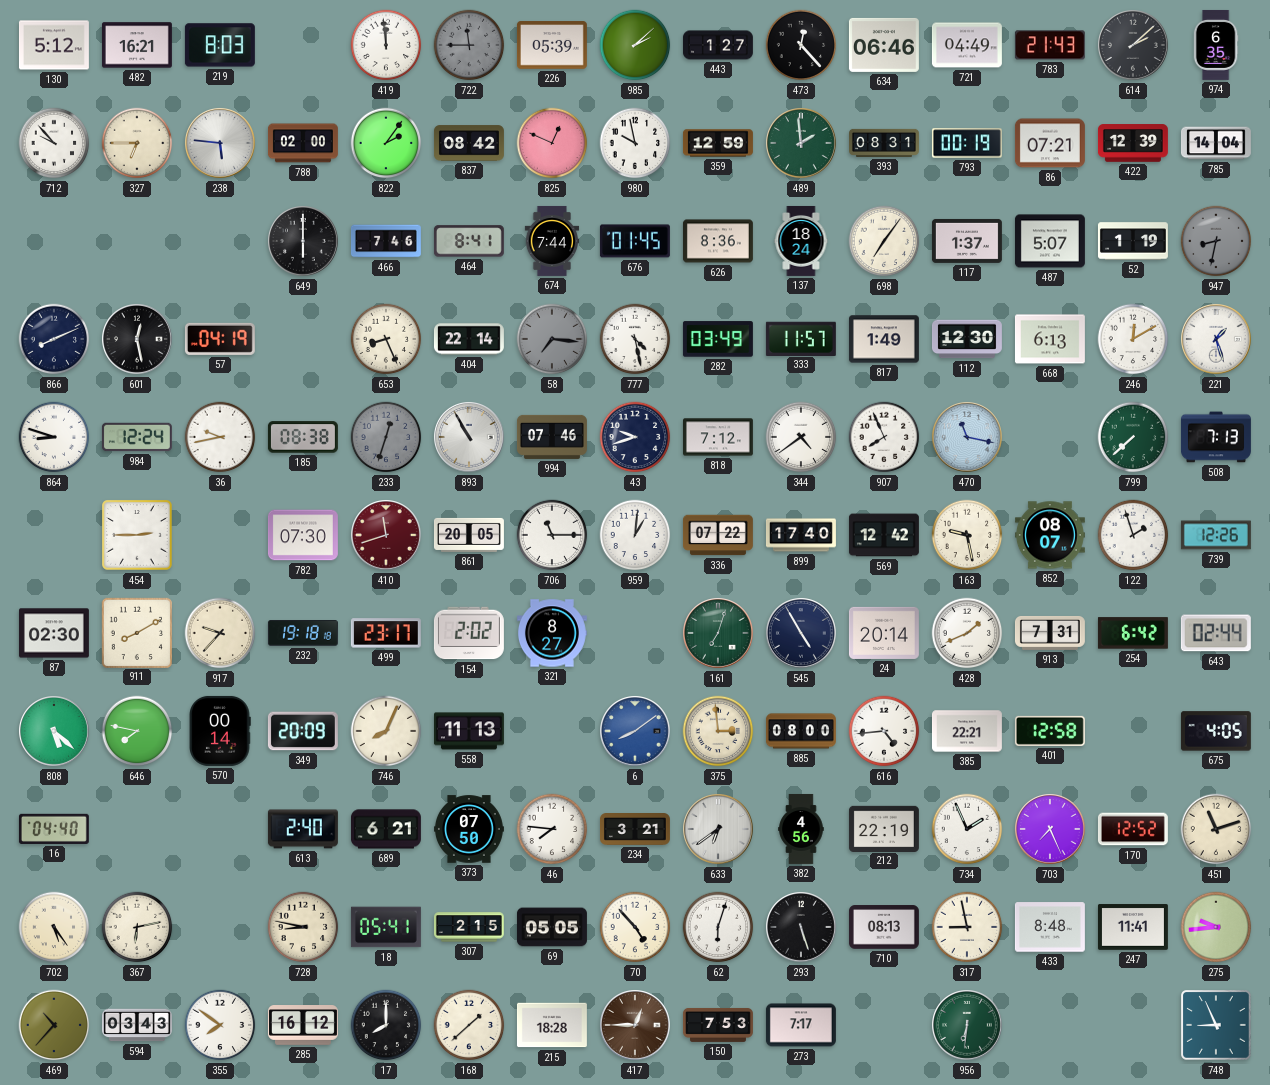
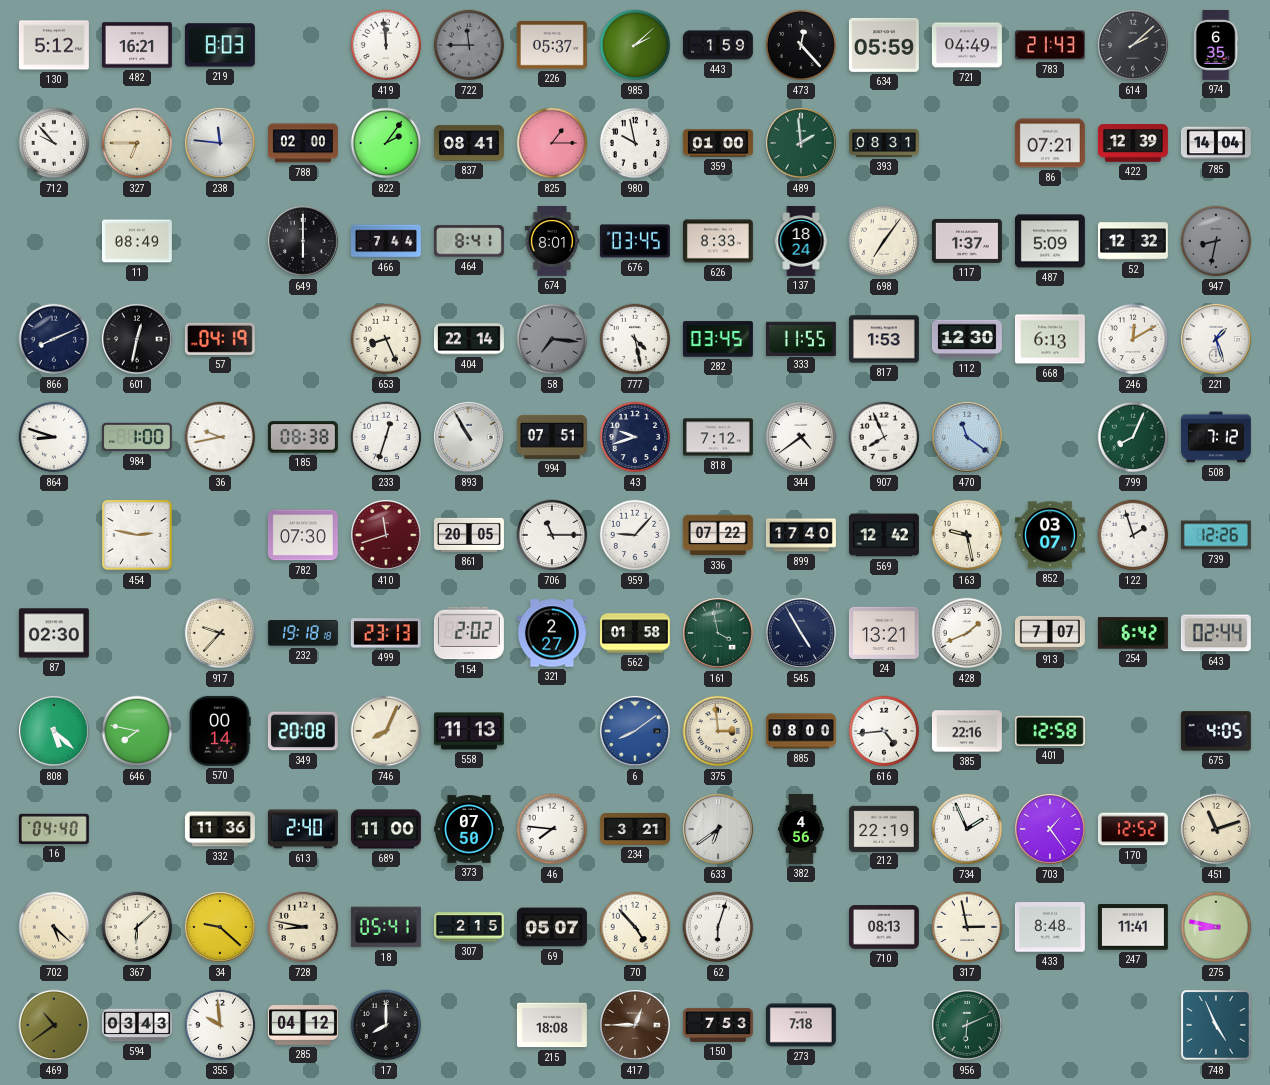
226: 05:39 -> 05:37
443: 1:27 -> 1:59
634: 06:46 -> 05:59
238: 5:46 -> 11:46
837: 08:42 -> 08:41
825: 12:49 -> 1:15
359: 12:59 -> 01:00
793: 00:19 -> none
11: none -> 08:49
466: 7:46 -> 7:44
674: 7:44 -> 8:01
676: 01:45 -> 03:45
626: 8:36 -> 8:33
487: 5:07 -> 5:09
52: 1:19 -> 12:32
601: 12:28 -> 12:32
282: 03:49 -> 03:45
333: 11:57 -> 11:55
817: 1:49 -> 1:53
984: 12:24 -> 1:00
233 dial: grey -> white
994: 07:46 -> 07:51
470: 11:17 -> 11:21
799: 7:38 -> 8:04
508: 7:13 -> 7:12
454: 2:45 -> 2:47
959: 1:01 -> 9:07
852: 08:07 -> 03:07
911: 8:10 -> none
499: 23:17 -> 23:13
321: 8:27 -> 2:27
562: none -> 01:58
161: 7:03 -> 3:58
24: 20:14 -> 13:21
913: 7:31 -> 7:07
349: 20:09 -> 20:08
385: 22:21 -> 22:16
332: none -> 11:36
689: 6:21 -> 11:00
703: 7:26 -> 1:24
702: 5:24 -> 5:22
367: 6:13 -> 6:08
34: none -> 9:22
69: 05:05 -> 05:07
293: 5:27 -> none
317: 8:58 -> 2:58
275: 9:44 -> 8:47
469: 10:37 -> 10:39
355: 7:51 -> 9:59
285: 16:12 -> 04:12
168: 1:38 -> none
215: 18:28 -> 18:08
273: 7:17 -> 7:18
956: 6:31 -> 6:11
748: 8:56 -> 4:56
